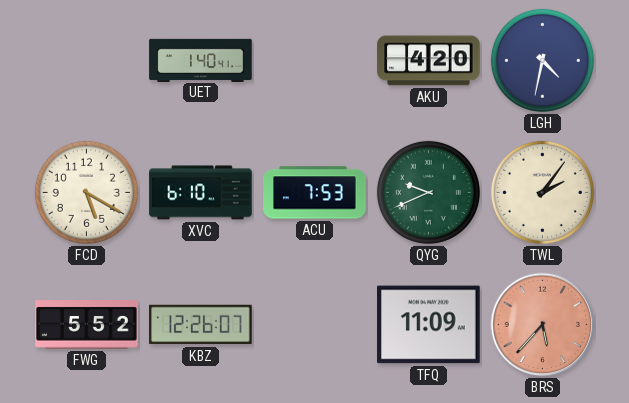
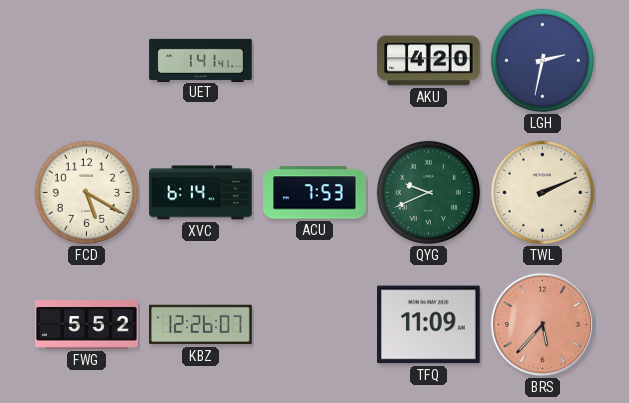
UET: 1:40 -> 1:41
LGH: 4:32 -> 2:32
XVC: 6:10 -> 6:14
TWL: 2:06 -> 2:11
